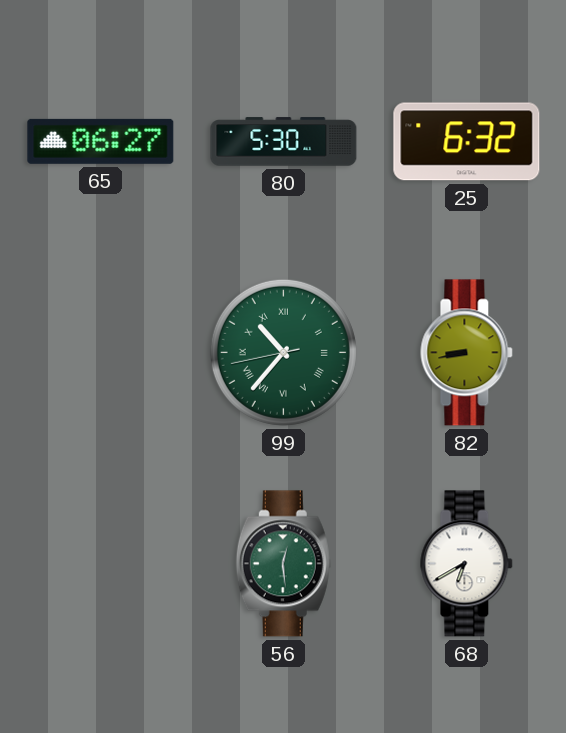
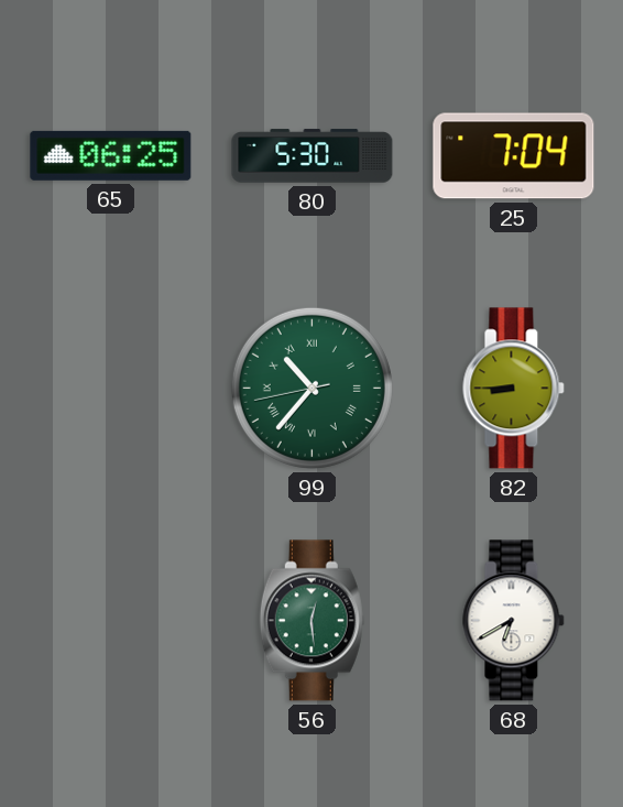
65: 06:27 -> 06:25
25: 6:32 -> 7:04
82: 8:43 -> 8:45
